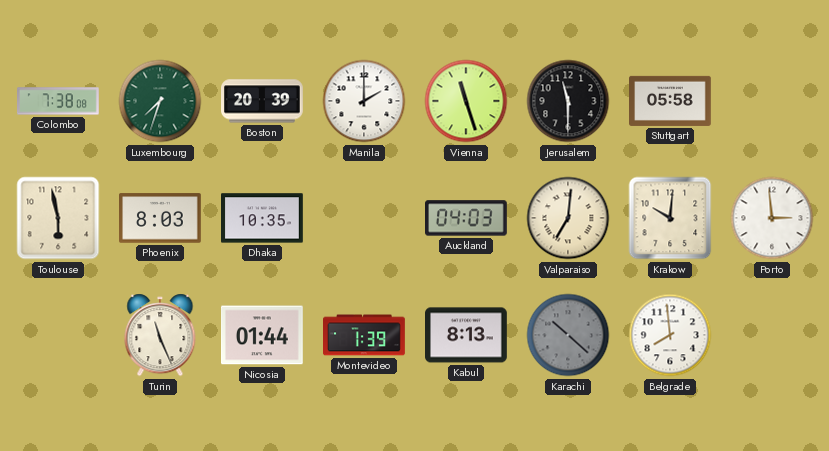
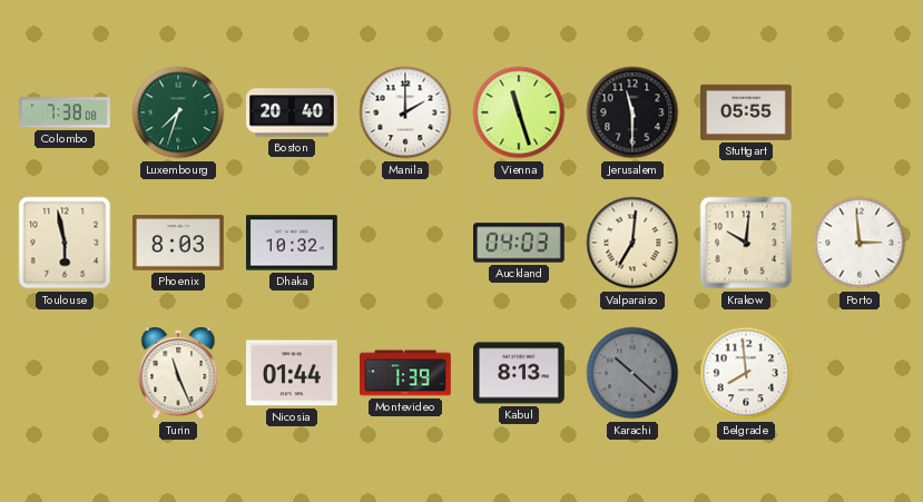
Boston: 20:39 -> 20:40
Stuttgart: 05:58 -> 05:55
Dhaka: 10:35 -> 10:32
